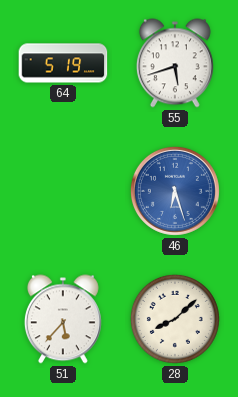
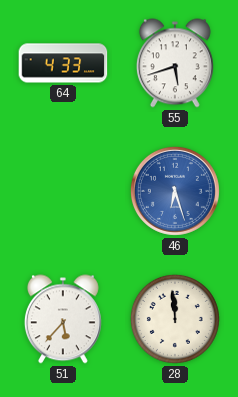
64: 5:19 -> 4:33
28: 8:08 -> 11:59
